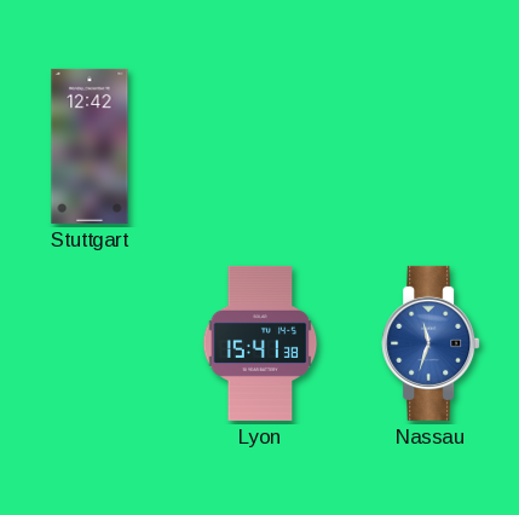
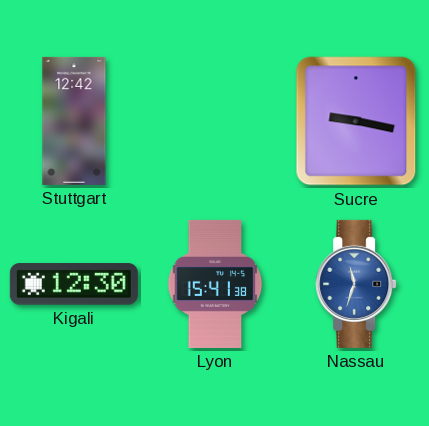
Sucre: none -> 9:17
Kigali: none -> 12:30
